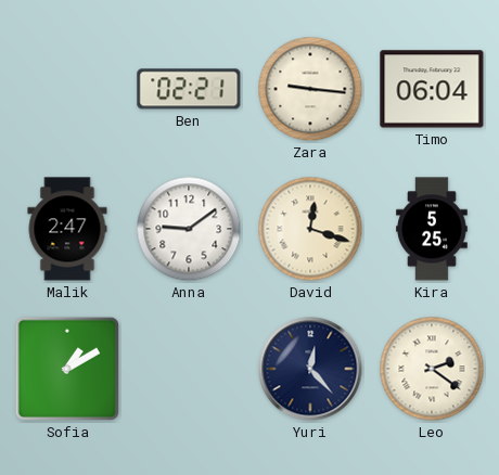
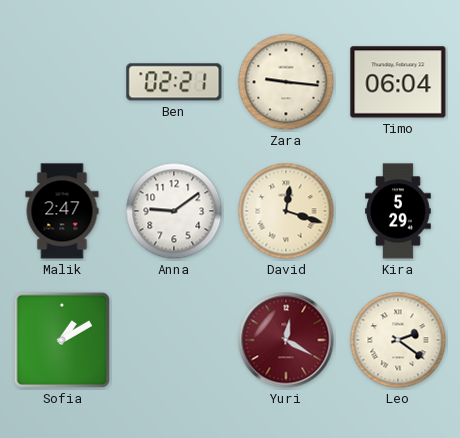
Kira: 5:25 -> 5:29
Yuri: 12:23 -> 12:20
Yuri dial: navy -> burgundy
